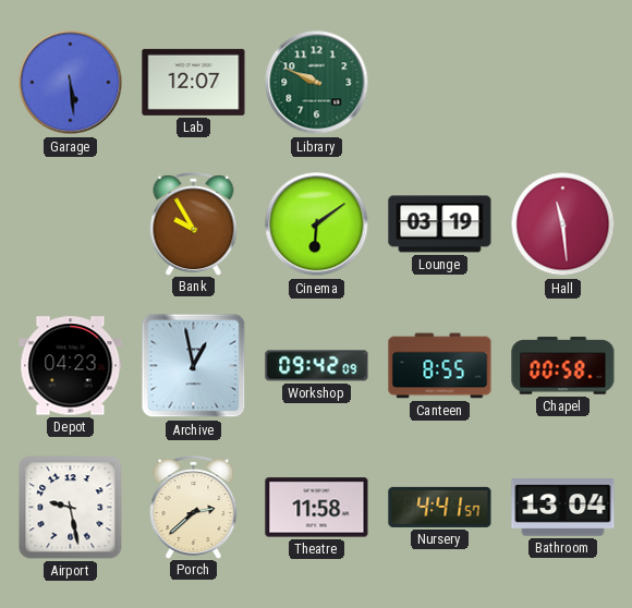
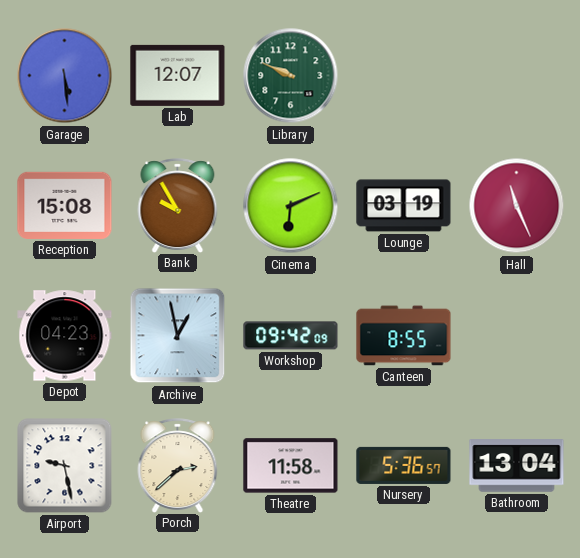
Reception: none -> 15:08
Cinema: 6:09 -> 6:11
Hall: 11:29 -> 11:26
Chapel: 00:58 -> none
Nursery: 4:41 -> 5:36
